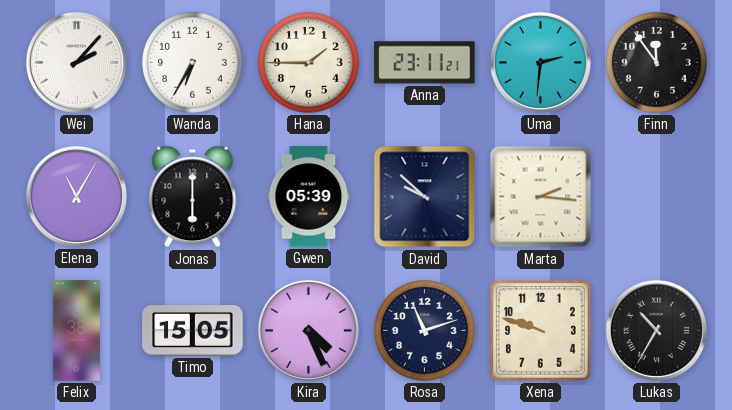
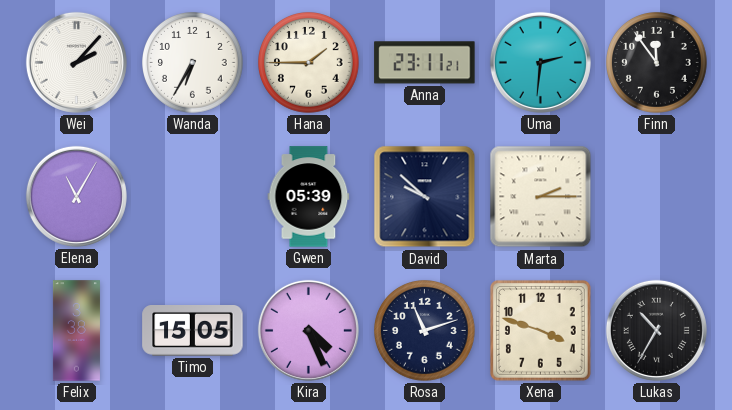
Jonas: 6:00 -> none
Marta: 2:16 -> 2:15
Xena: 9:48 -> 3:48
